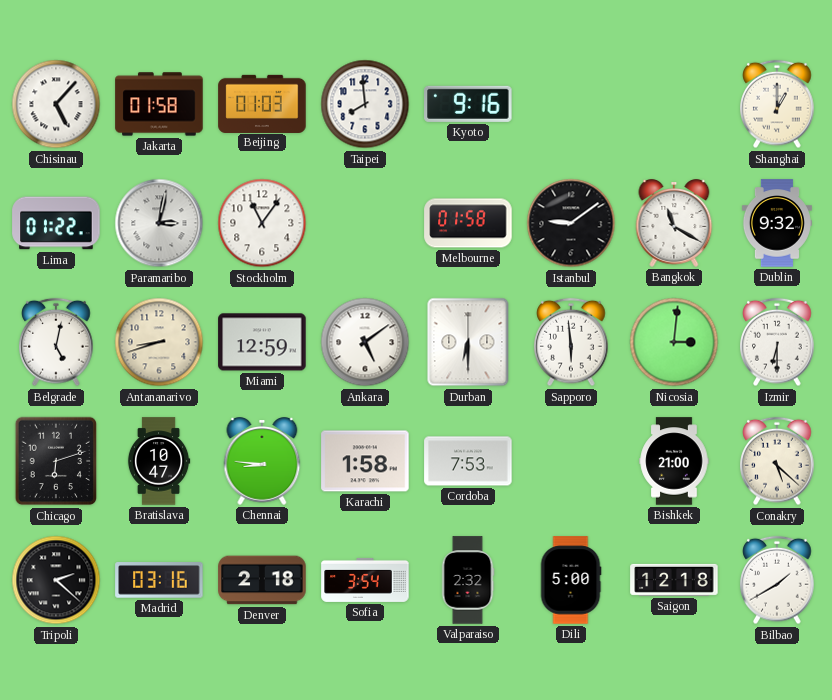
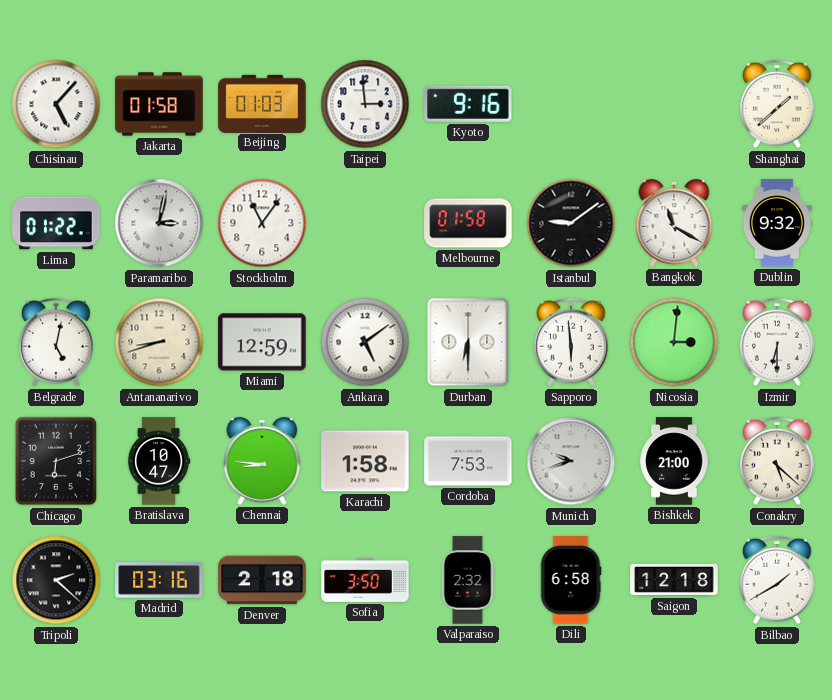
Taipei: 7:59 -> 2:59
Shanghai: 1:00 -> 1:38
Munich: none -> 9:42
Sofia: 3:54 -> 3:50
Dili: 5:00 -> 6:58
